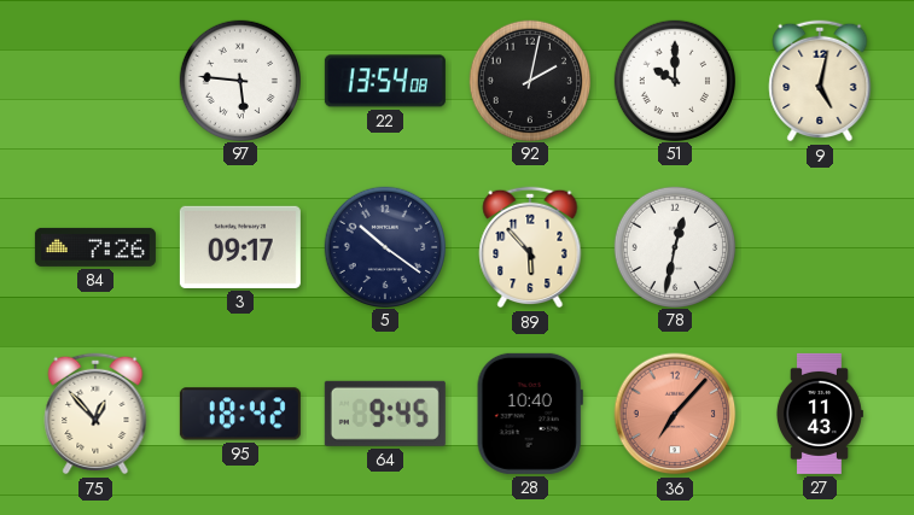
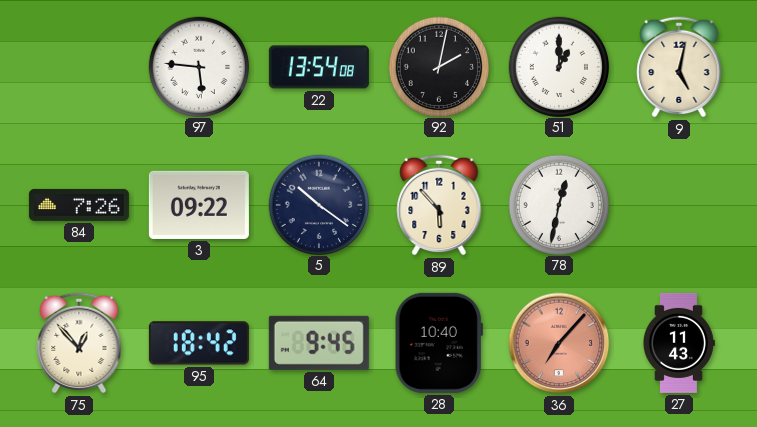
51: 10:00 -> 1:00
3: 09:17 -> 09:22
